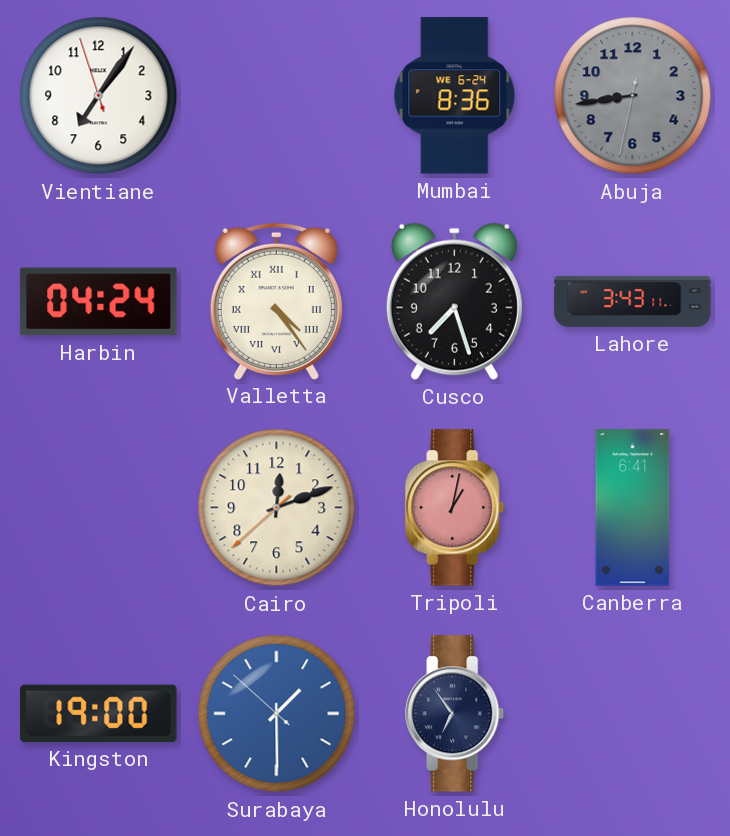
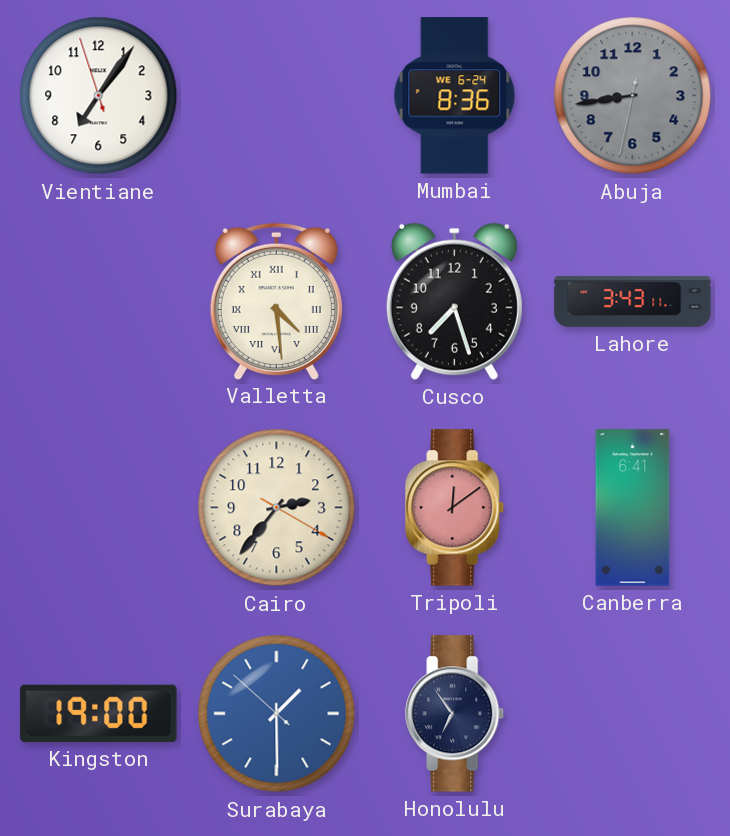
Harbin: 04:24 -> none
Valletta: 4:24 -> 4:29
Cairo: 12:11 -> 2:36
Tripoli: 1:02 -> 12:09
